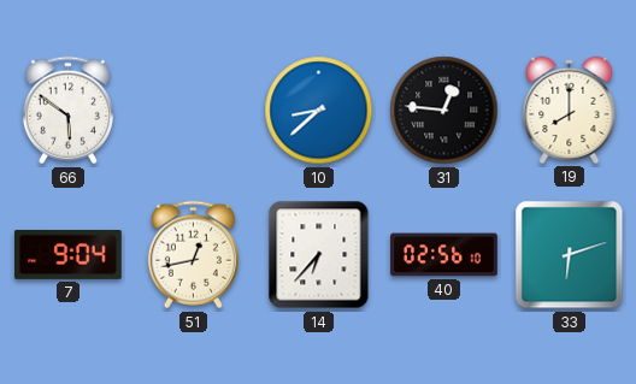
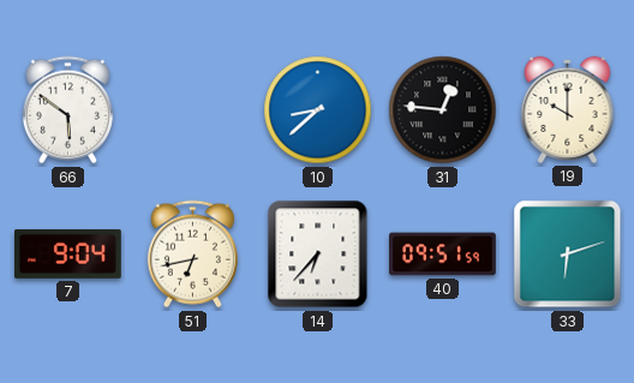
19: 8:00 -> 10:00
51: 12:43 -> 6:43
40: 02:56 -> 09:51
